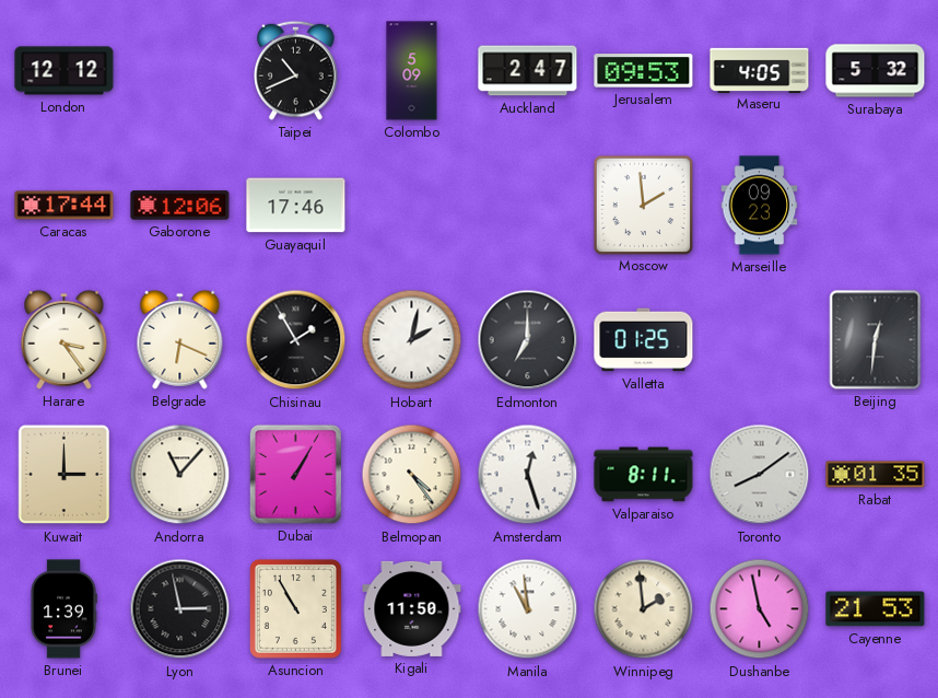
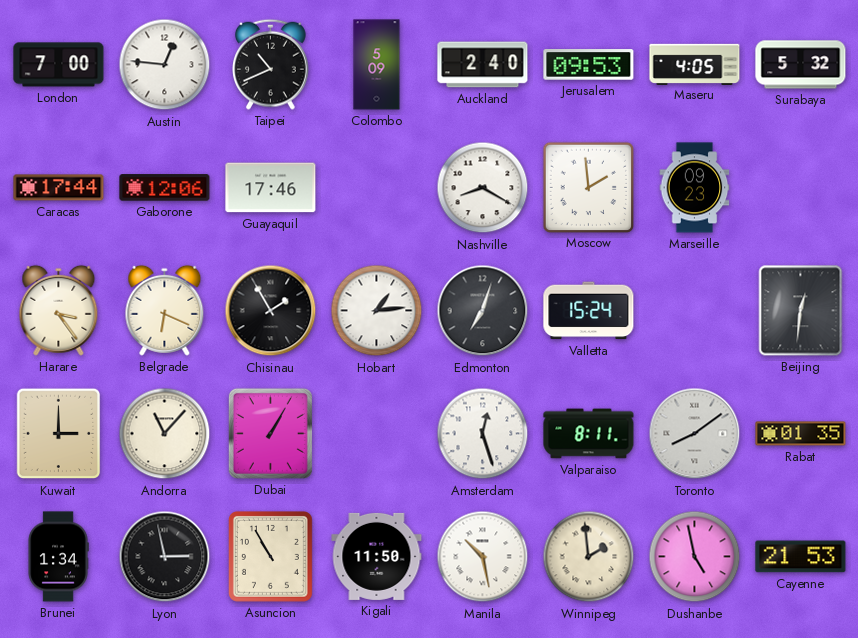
London: 12:12 -> 7:00
Austin: none -> 12:46
Auckland: 2:47 -> 2:40
Nashville: none -> 8:20
Hobart: 2:02 -> 1:14
Edmonton: 7:00 -> 7:03
Valletta: 01:25 -> 15:24
Belmopan: 4:24 -> none
Brunei: 1:39 -> 1:34
Manila: 10:59 -> 10:28
